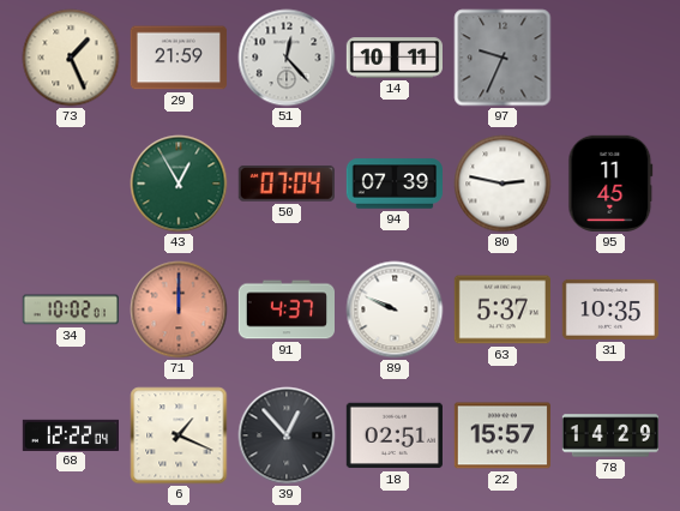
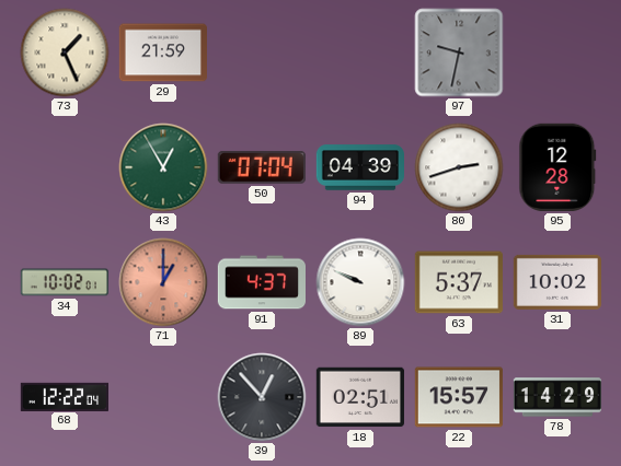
51: 12:23 -> none
14: 10:11 -> none
97: 9:34 -> 9:32
94: 07:39 -> 04:39
80: 2:47 -> 2:42
95: 11:45 -> 12:28
71: 12:00 -> 1:00
31: 10:35 -> 10:02
6: 1:19 -> none
